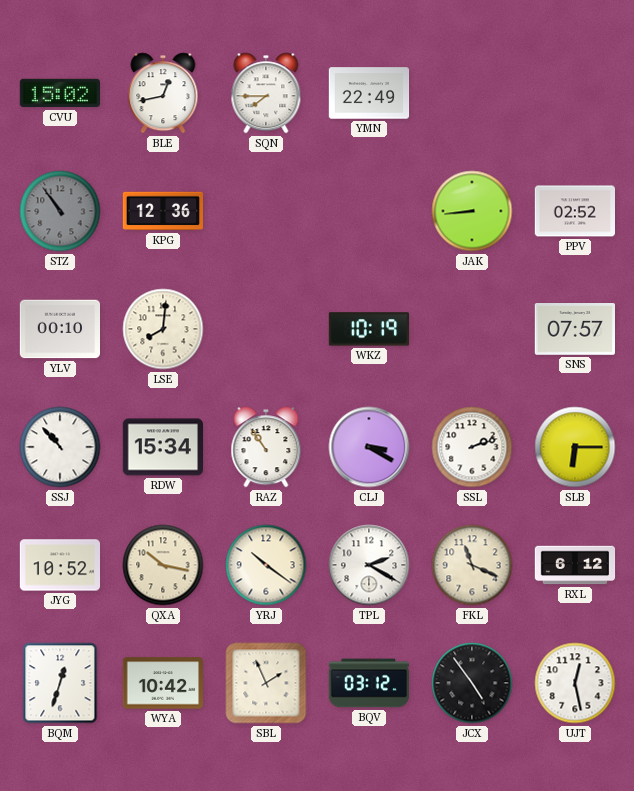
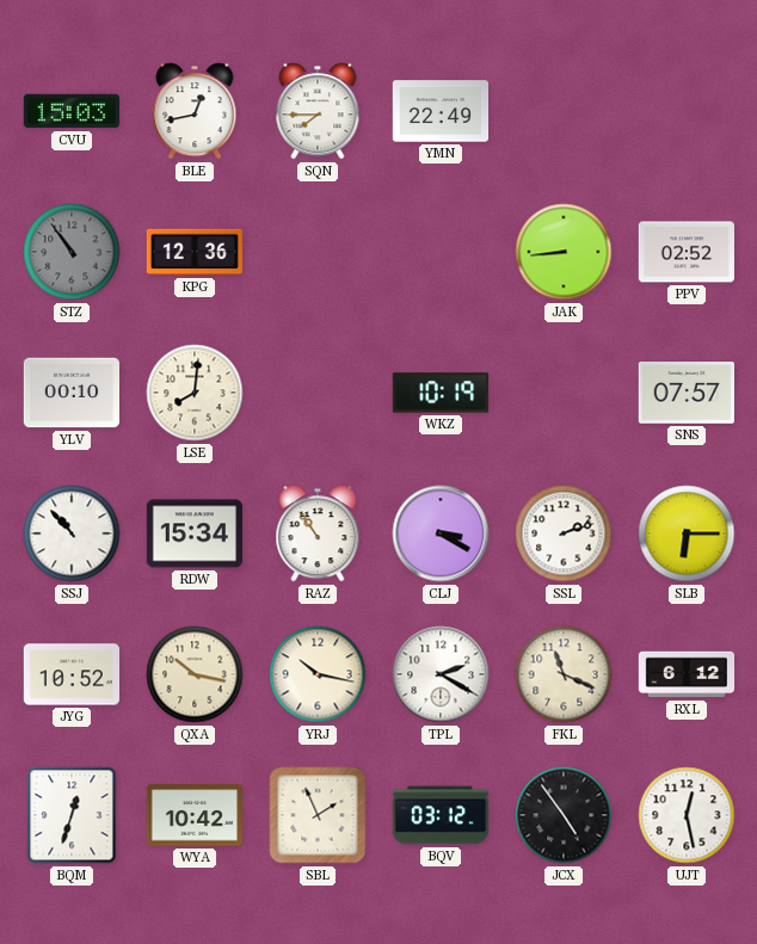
CVU: 15:02 -> 15:03
YRJ: 10:21 -> 10:17
